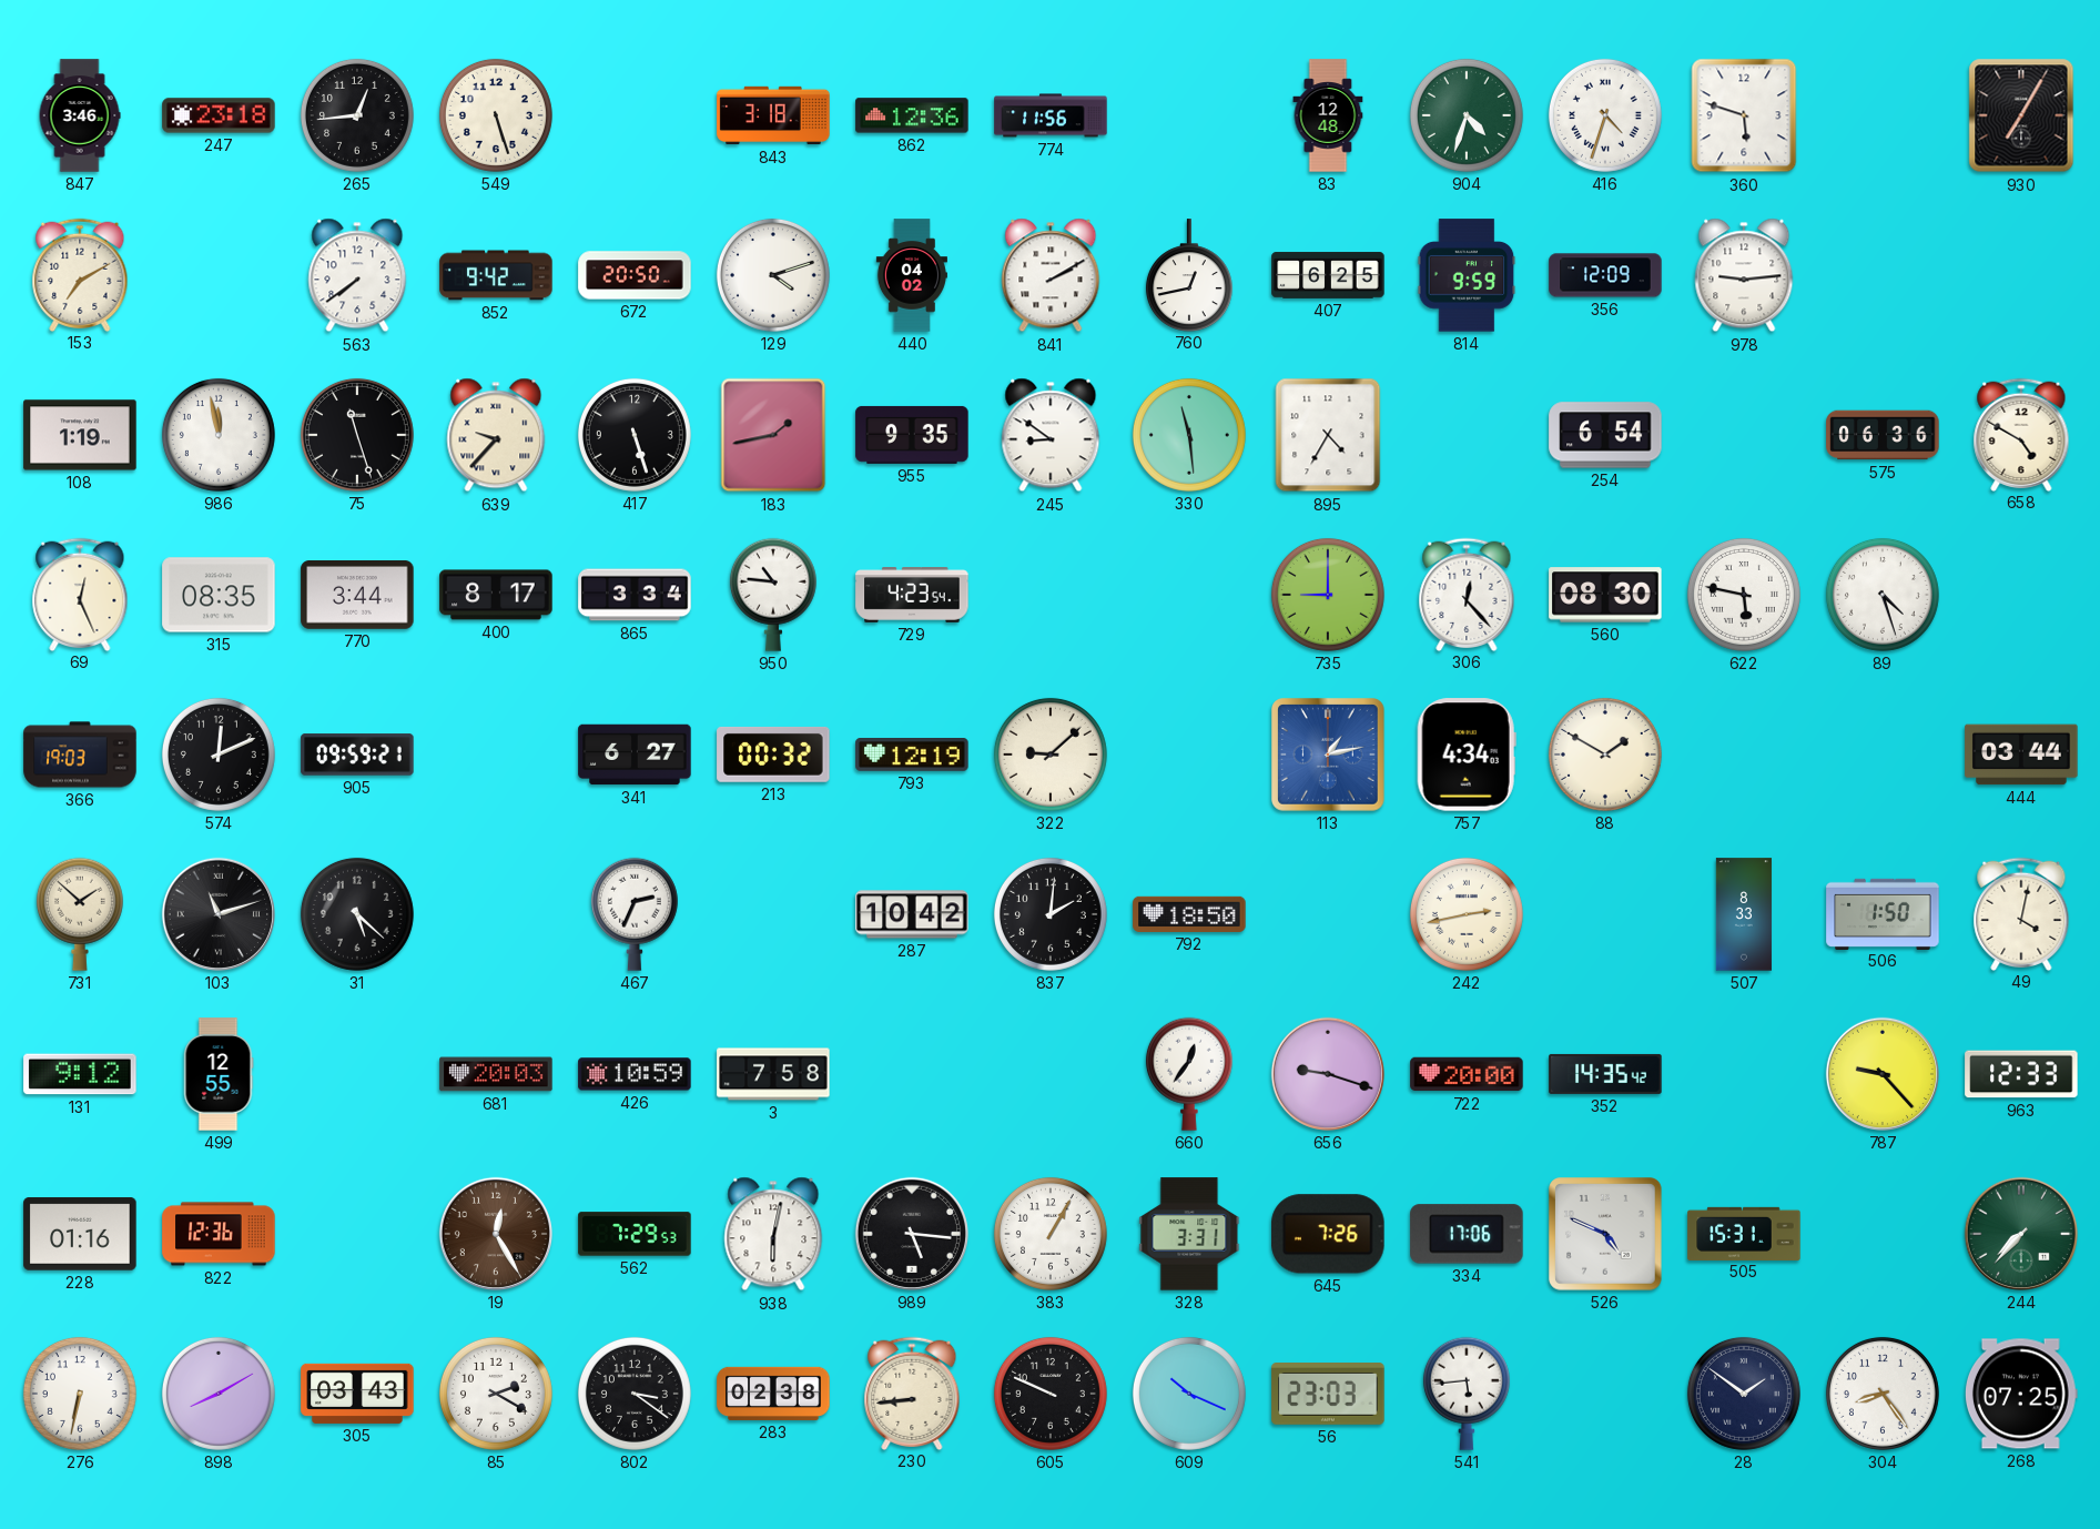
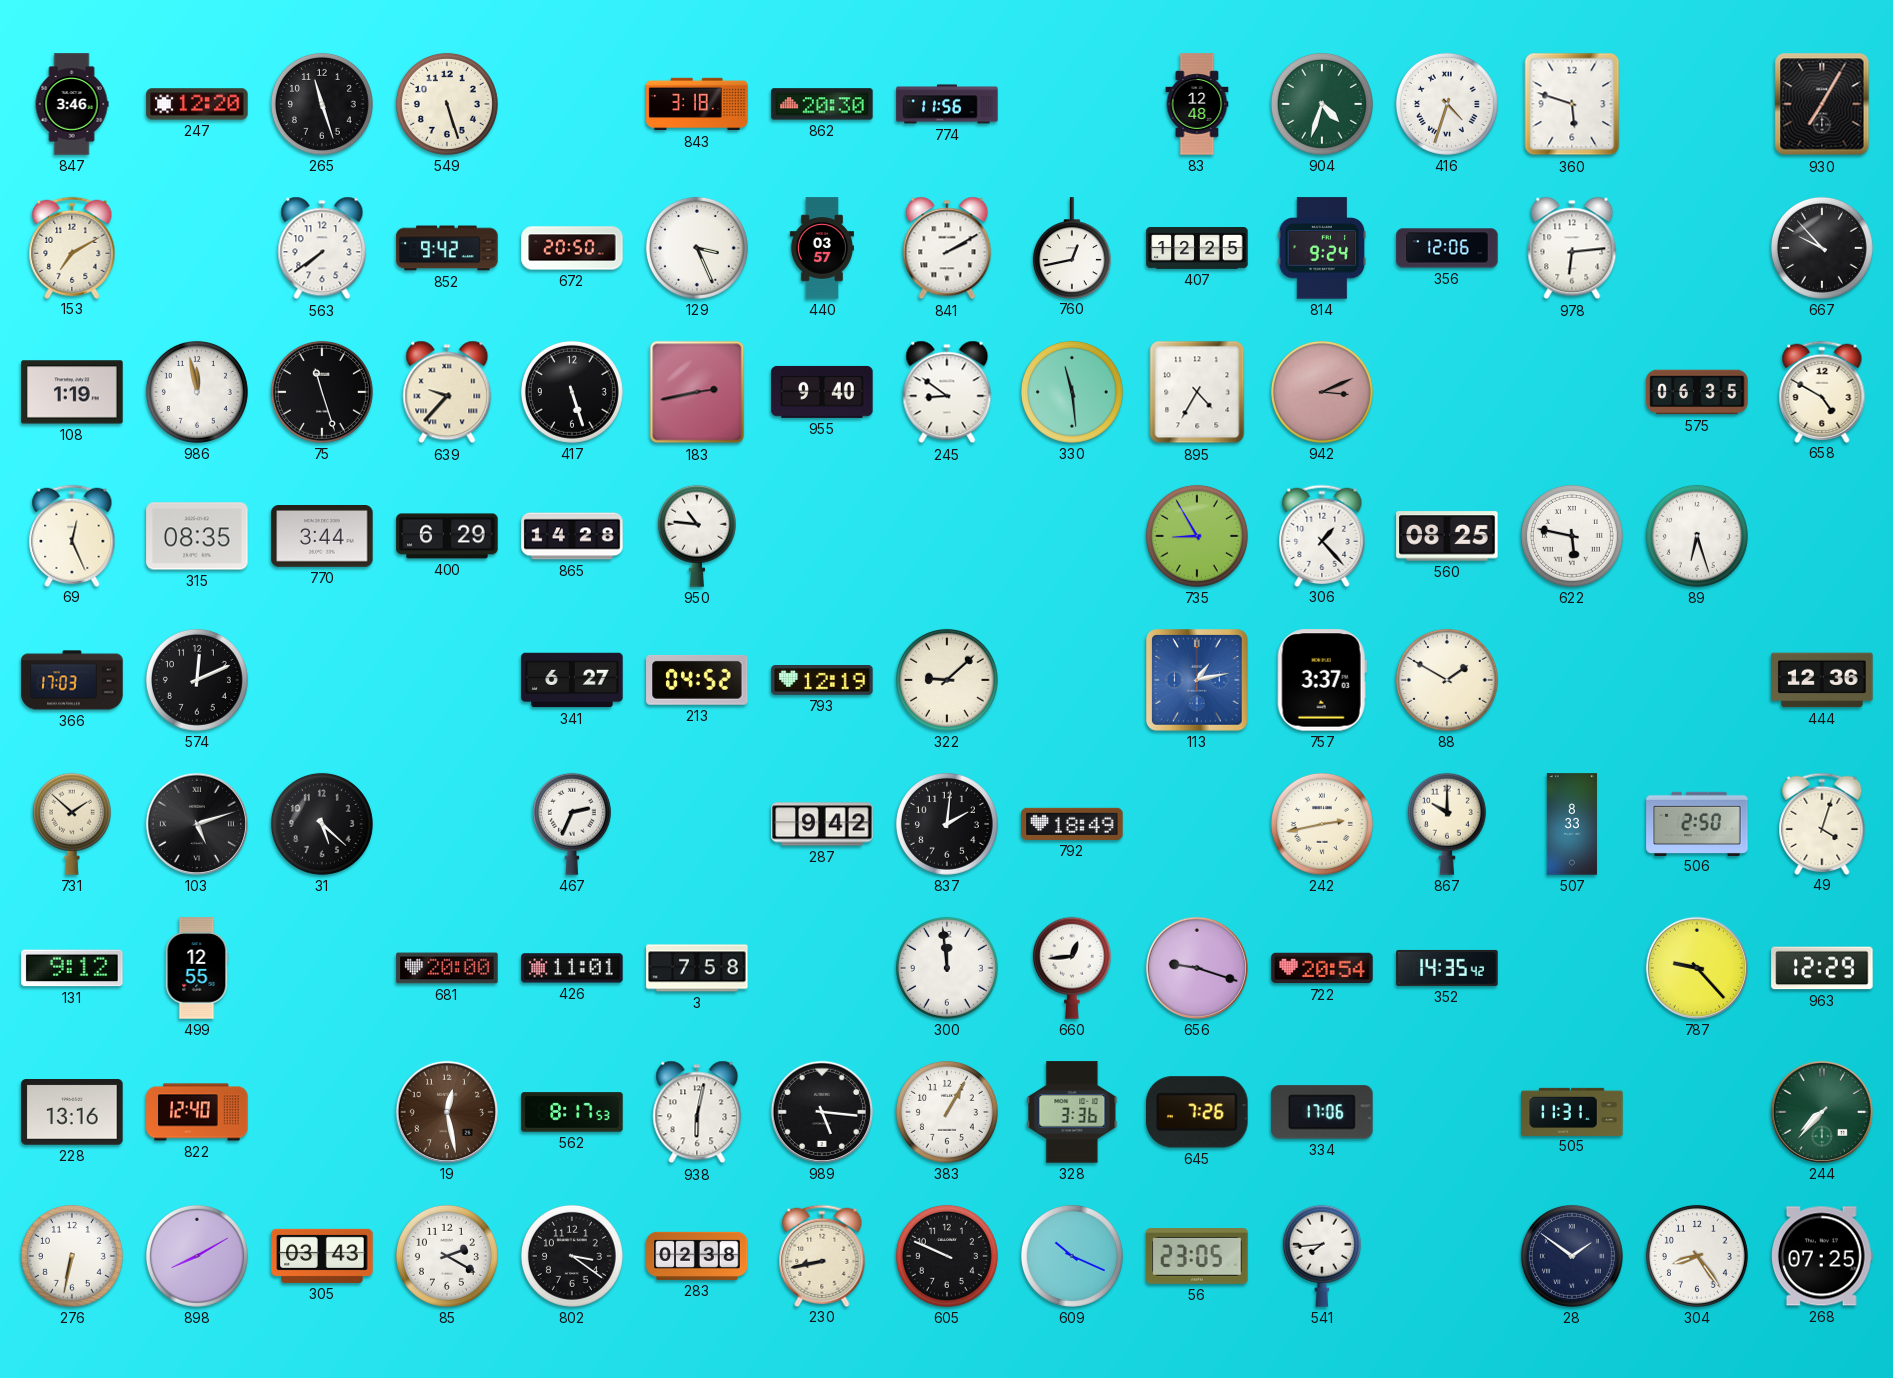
247: 23:18 -> 12:20
265: 12:44 -> 11:27
862: 12:36 -> 20:30
129: 4:12 -> 3:26
440: 04:02 -> 03:57
407: 6:25 -> 12:25
814: 9:59 -> 9:24
356: 12:09 -> 12:06
978: 9:14 -> 6:14
667: none -> 9:53
183: 1:43 -> 2:43
955: 9:35 -> 9:40
942: none -> 3:11
254: 6:54 -> none
575: 06:36 -> 06:35
400: 8:17 -> 6:29
865: 3:34 -> 14:28
729: 4:23 -> none
735: 9:00 -> 8:55
306: 12:23 -> 1:23
560: 08:30 -> 08:25
89: 4:27 -> 6:27
366: 19:03 -> 17:03
905: 09:59 -> none
213: 00:32 -> 04:52
757: 4:34 -> 3:37
444: 03:44 -> 12:36
103: 11:12 -> 5:12
287: 10:42 -> 9:42
792: 18:50 -> 18:49
867: none -> 10:00
506: 1:50 -> 2:50
49: 4:02 -> 4:03
681: 20:03 -> 20:00
426: 10:59 -> 11:01
300: none -> 11:59
660: 12:36 -> 12:44
722: 20:00 -> 20:54
963: 12:33 -> 12:29
228: 01:16 -> 13:16
822: 12:36 -> 12:40
19: 12:25 -> 12:28
562: 7:29 -> 8:17
328: 3:31 -> 3:36
526: 4:49 -> none
505: 15:31 -> 11:31
230: 8:44 -> 8:43
56: 23:03 -> 23:05
541: 5:44 -> 7:44
